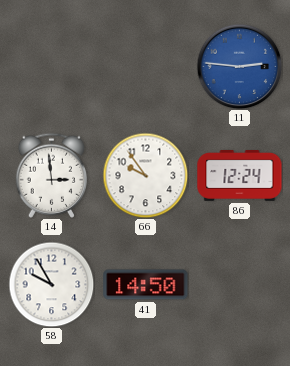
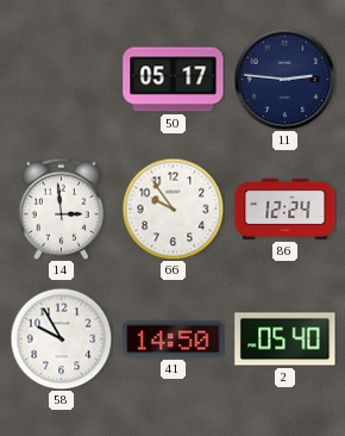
50: none -> 05:17
11 dial: blue -> navy
2: none -> 05:40
